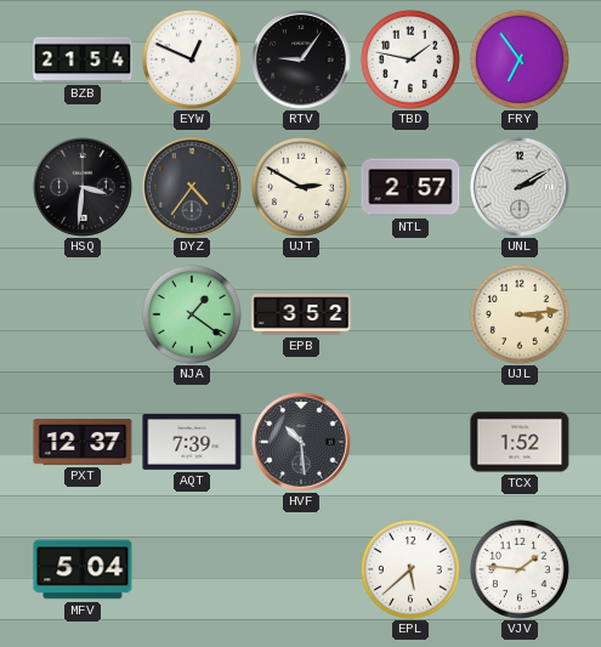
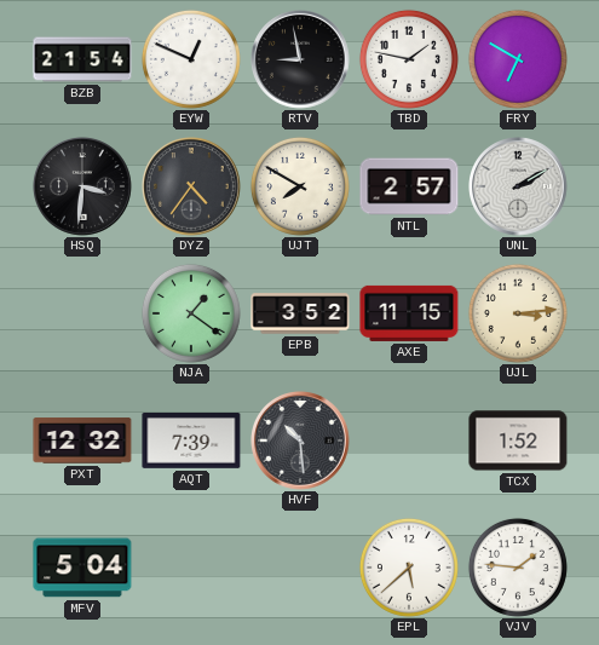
RTV: 9:06 -> 8:58
FRY: 6:54 -> 6:50
UJT: 2:50 -> 7:50
AXE: none -> 11:15
PXT: 12:37 -> 12:32
